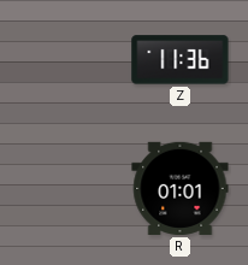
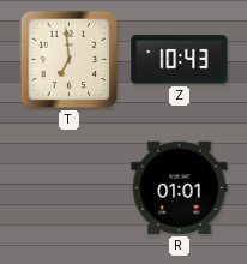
T: none -> 6:59
Z: 11:36 -> 10:43
